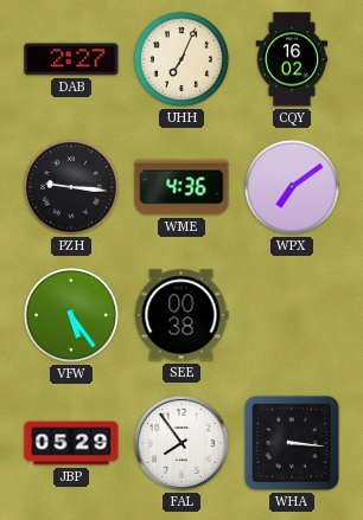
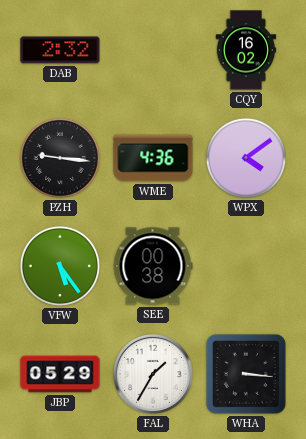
DAB: 2:27 -> 2:32
UHH: 7:04 -> none
WPX: 7:09 -> 4:09
FAL: 7:54 -> 1:35
